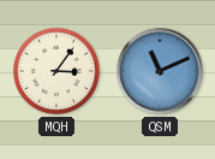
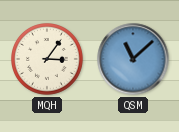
QSM: 11:11 -> 11:08
